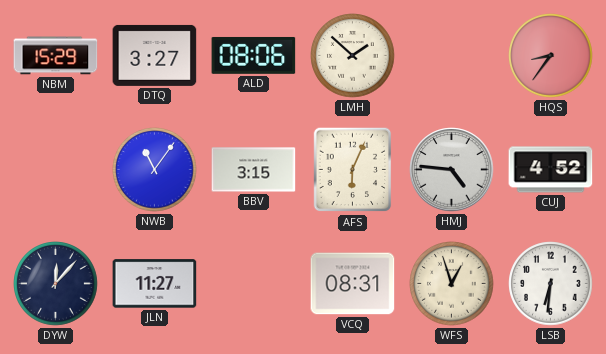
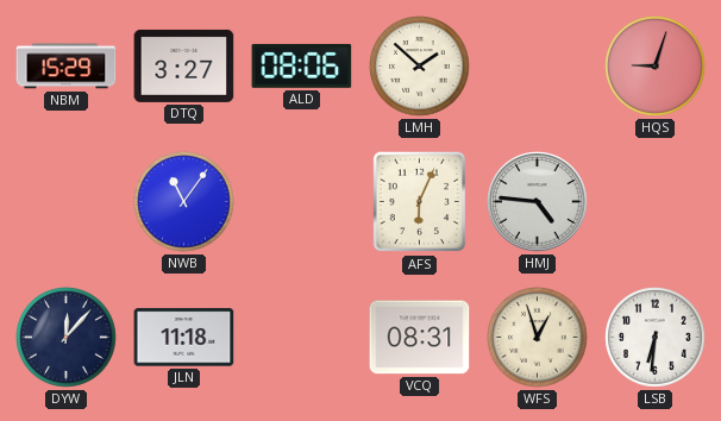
HQS: 8:36 -> 9:03
BBV: 3:15 -> none
CUJ: 4:52 -> none
JLN: 11:27 -> 11:18
